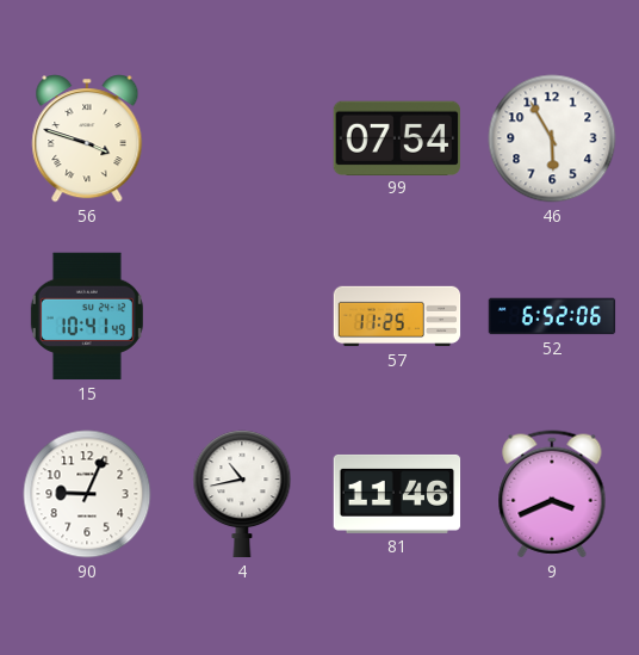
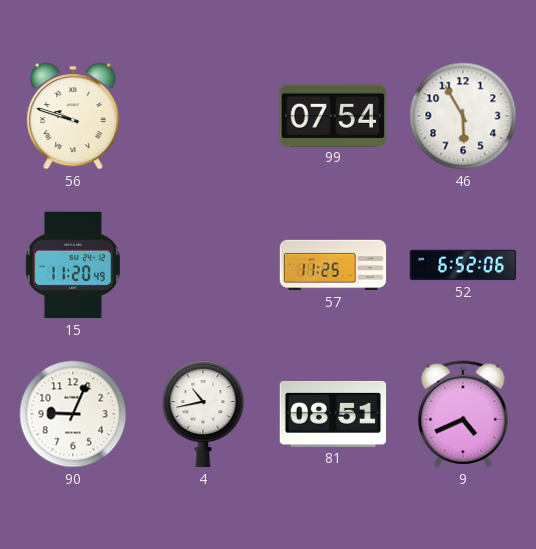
56: 3:48 -> 9:48
15: 10:41 -> 11:20
81: 11:46 -> 08:51
9: 3:41 -> 4:41
